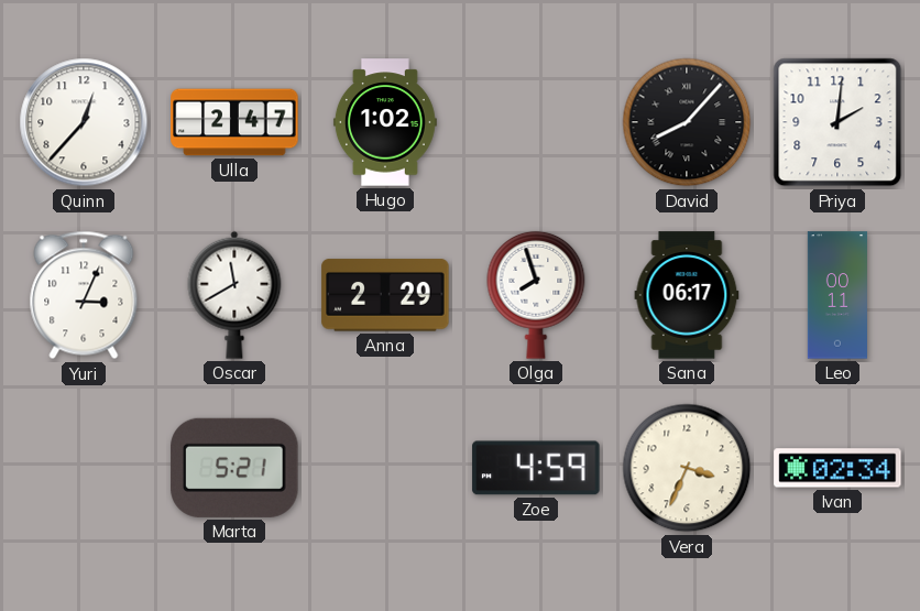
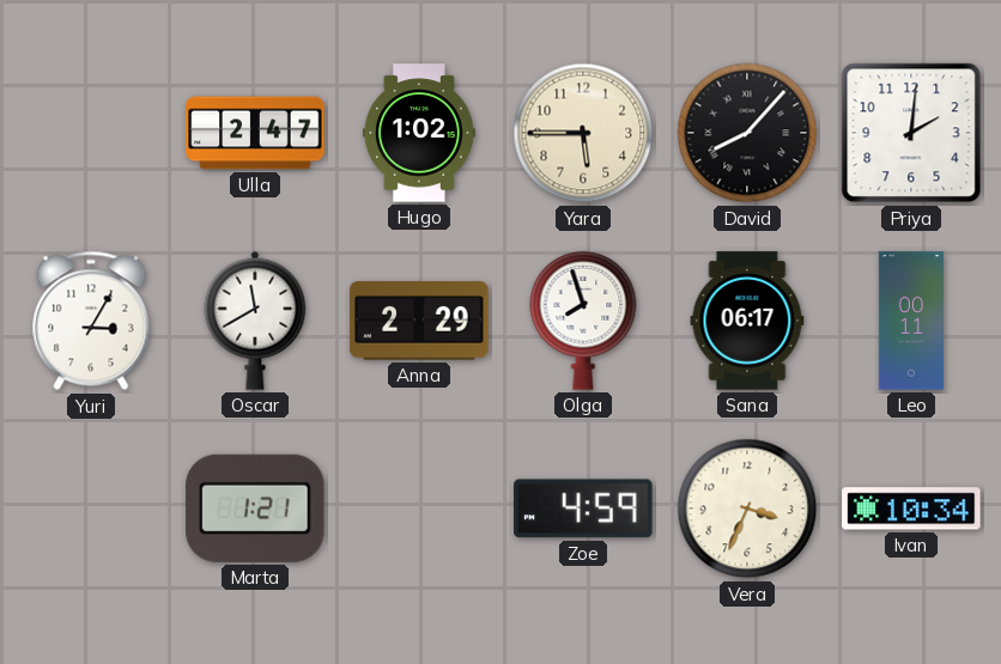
Quinn: 12:37 -> none
Yara: none -> 5:45
Yuri: 3:04 -> 3:05
Marta: 5:21 -> 1:21
Ivan: 02:34 -> 10:34
